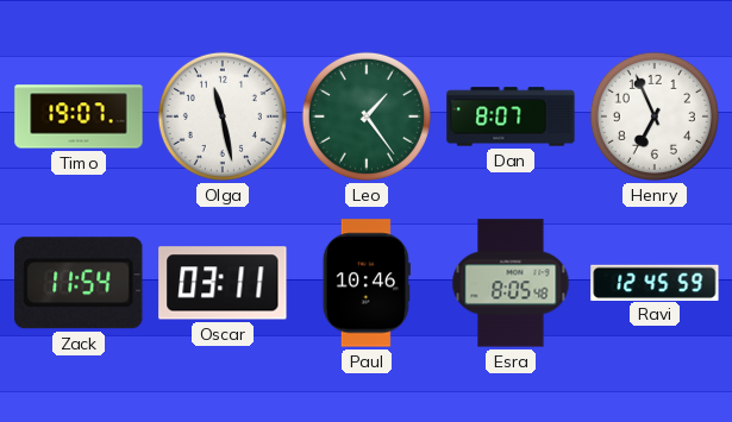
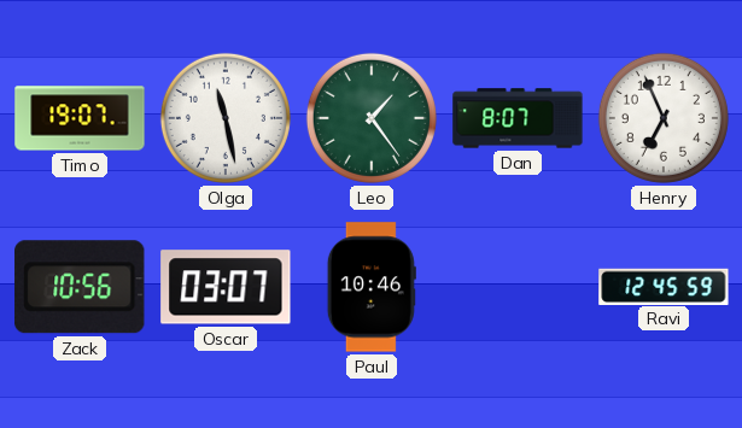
Zack: 11:54 -> 10:56
Oscar: 03:11 -> 03:07
Esra: 8:05 -> none
